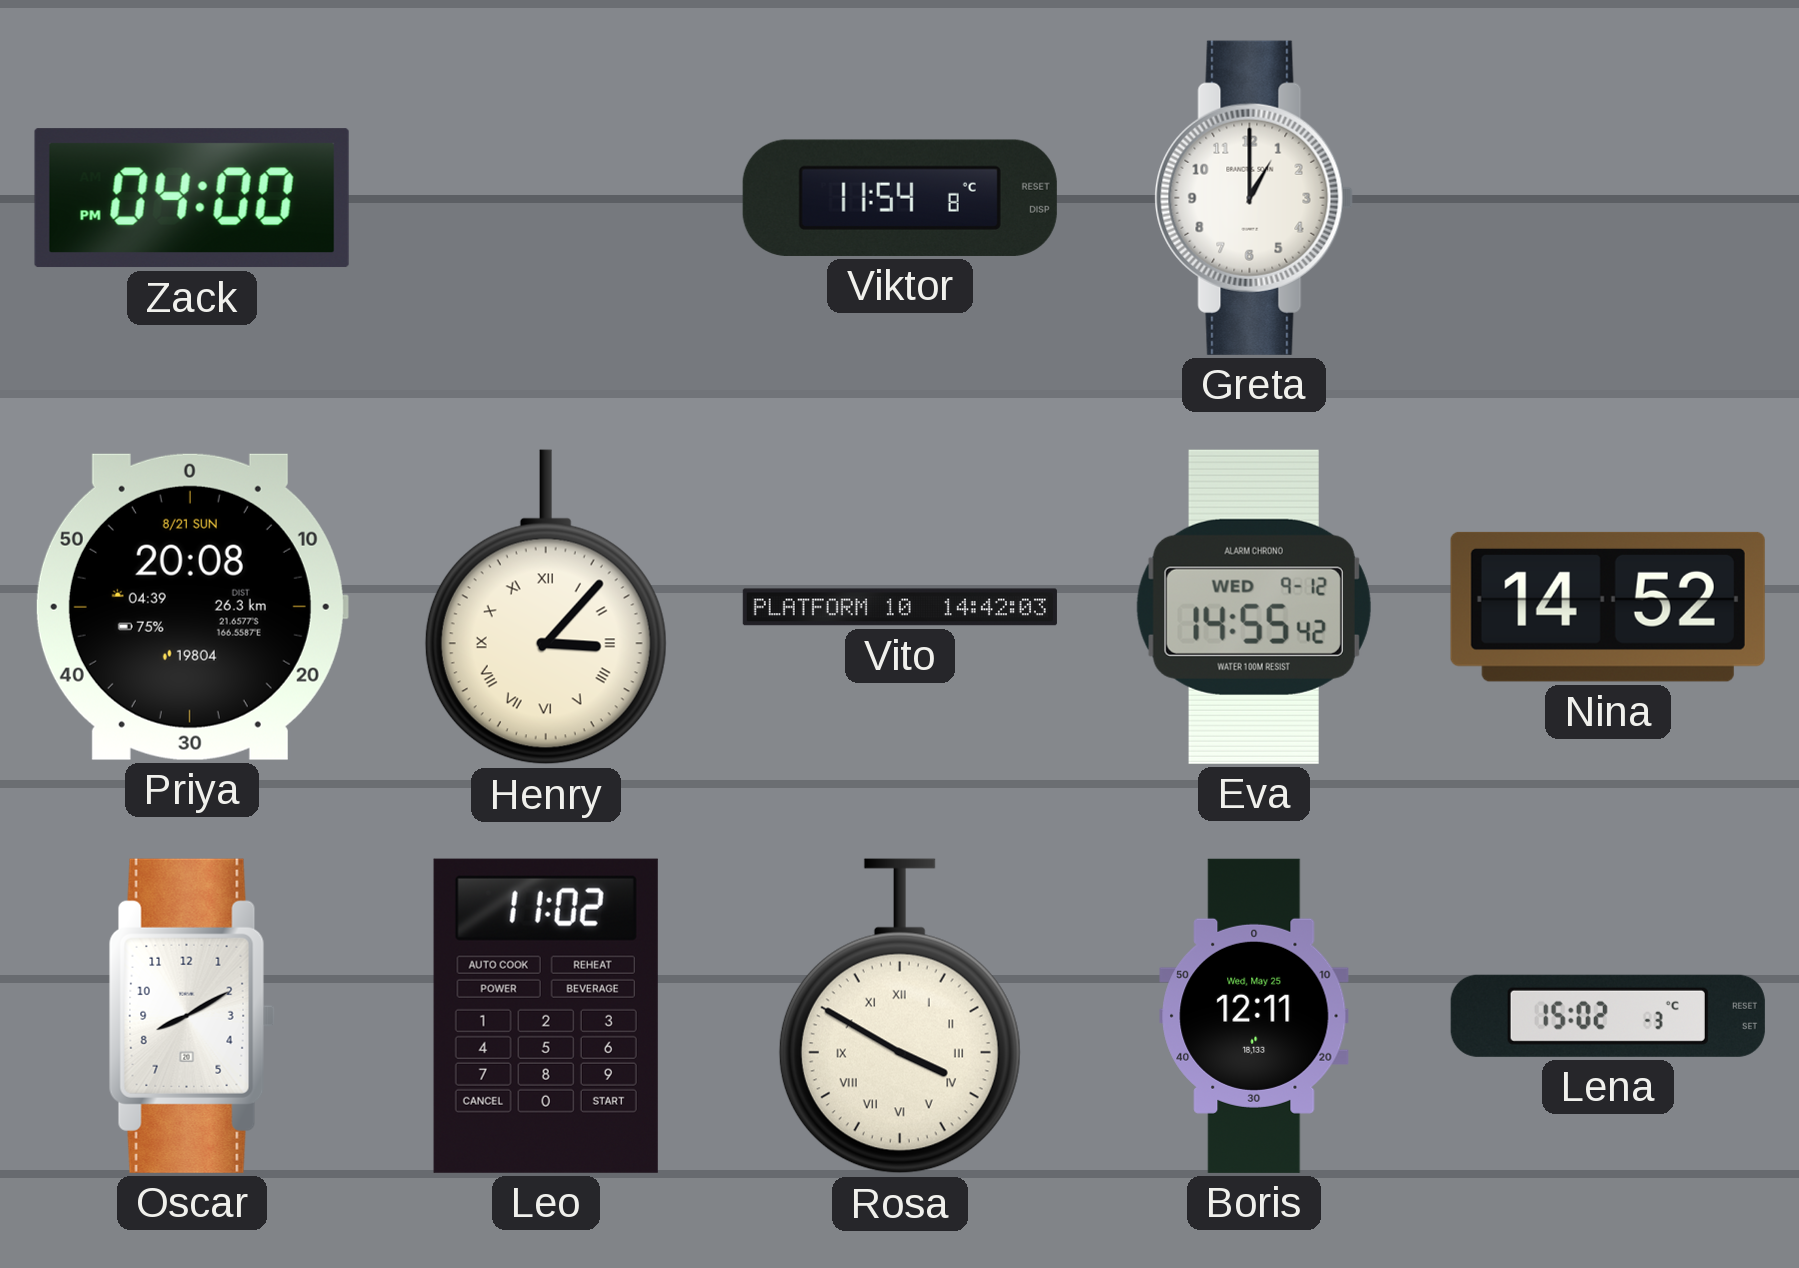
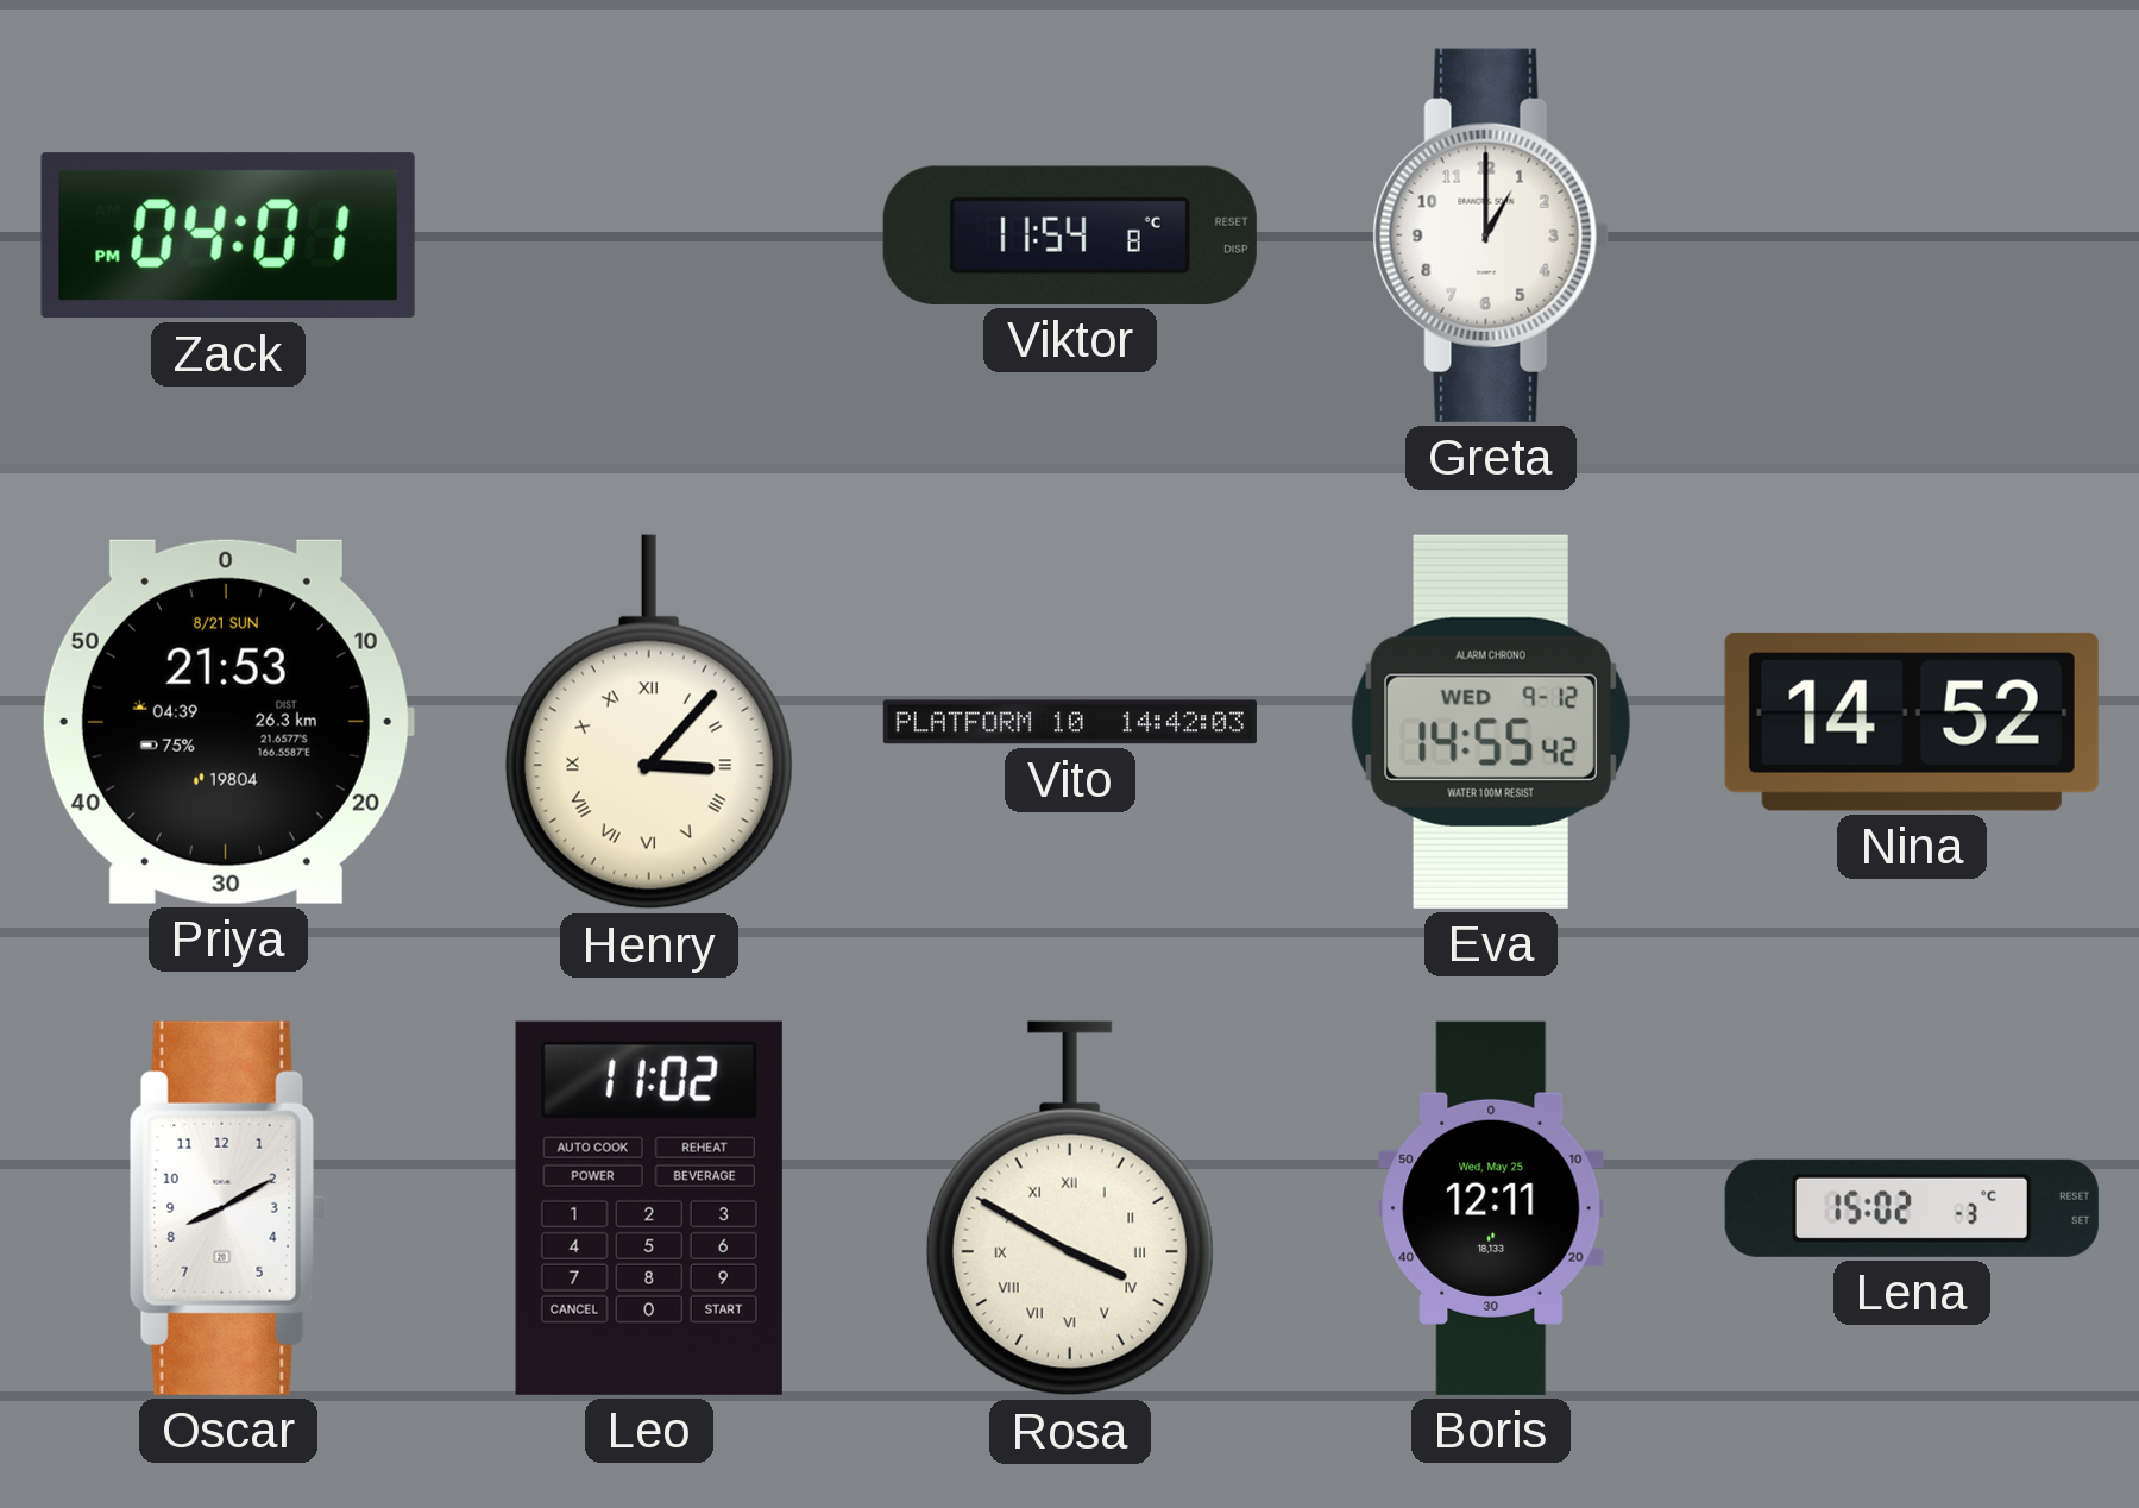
Zack: 04:00 -> 04:01
Priya: 20:08 -> 21:53
